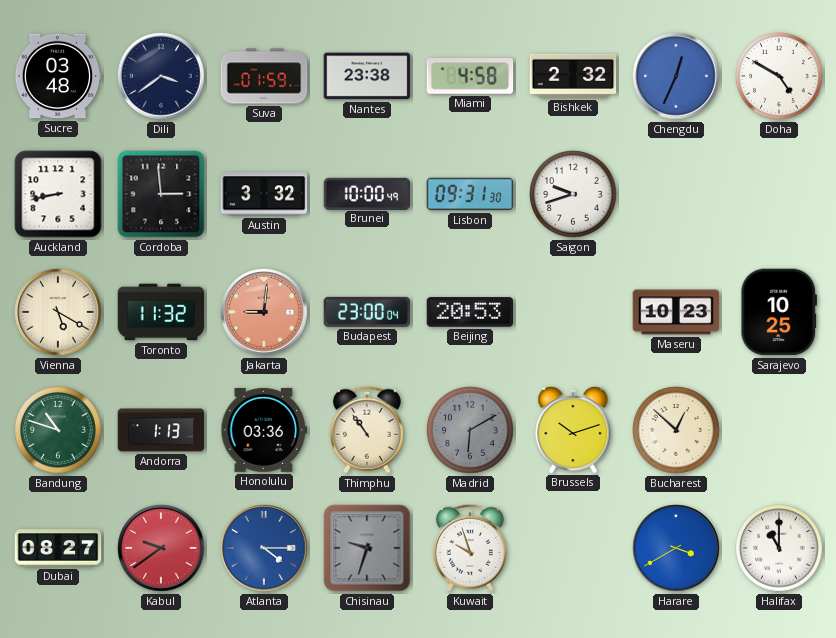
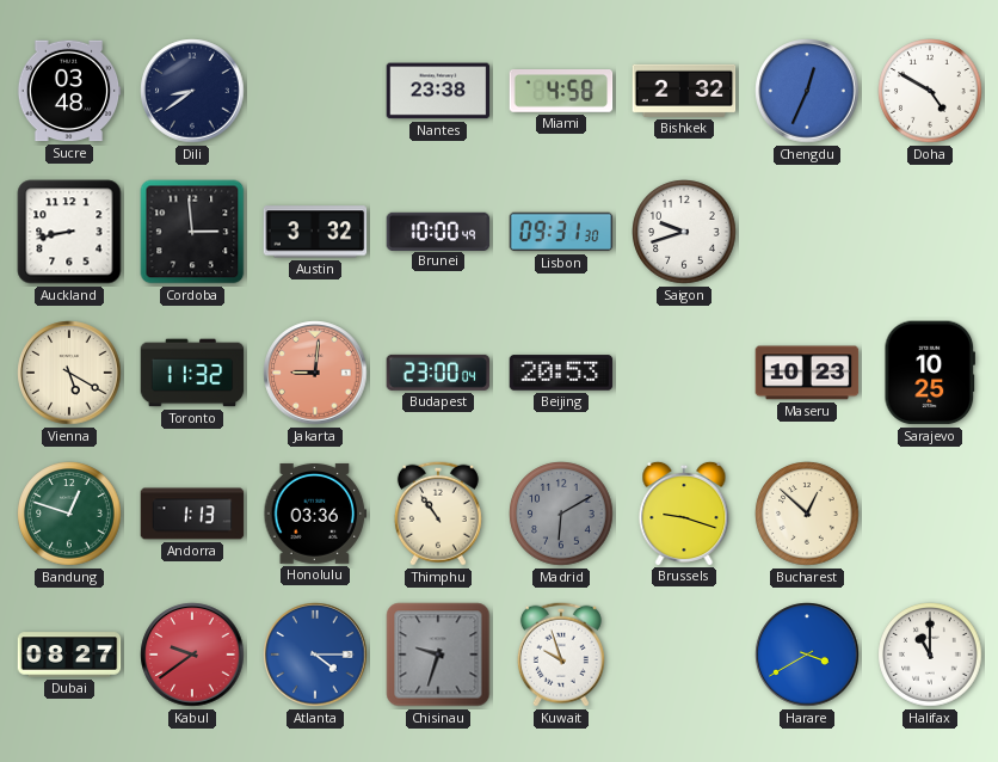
Dili: 3:39 -> 8:39
Suva: 01:59 -> none
Bandung: 10:48 -> 12:48
Brussels: 10:12 -> 9:18
